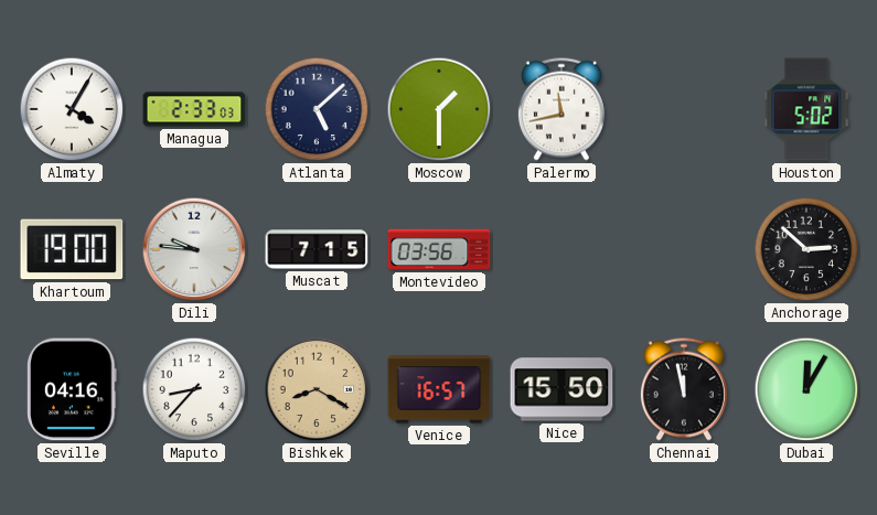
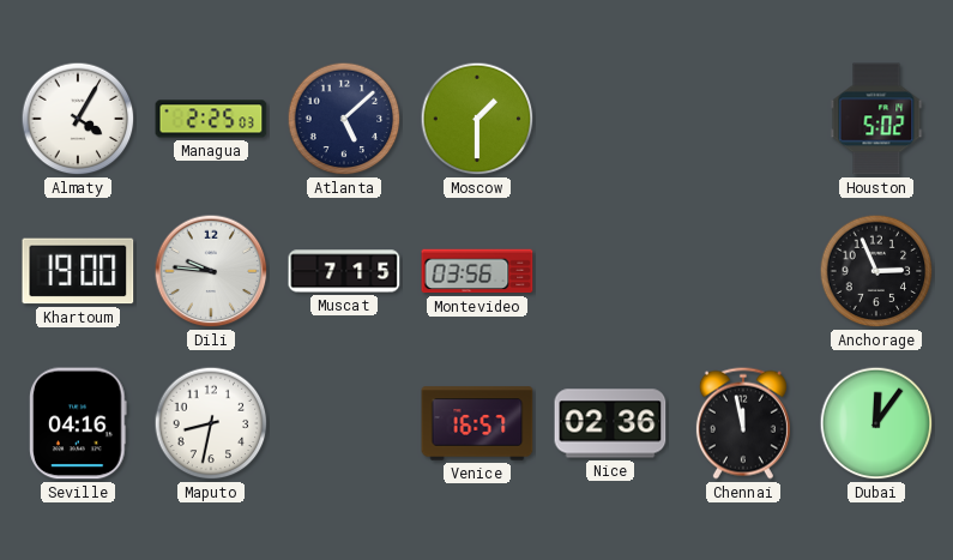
Managua: 2:33 -> 2:25
Palermo: 11:43 -> none
Anchorage: 2:52 -> 2:56
Maputo: 8:37 -> 8:32
Bishkek: 8:20 -> none
Nice: 15:50 -> 02:36
Dubai: 12:05 -> 12:06
